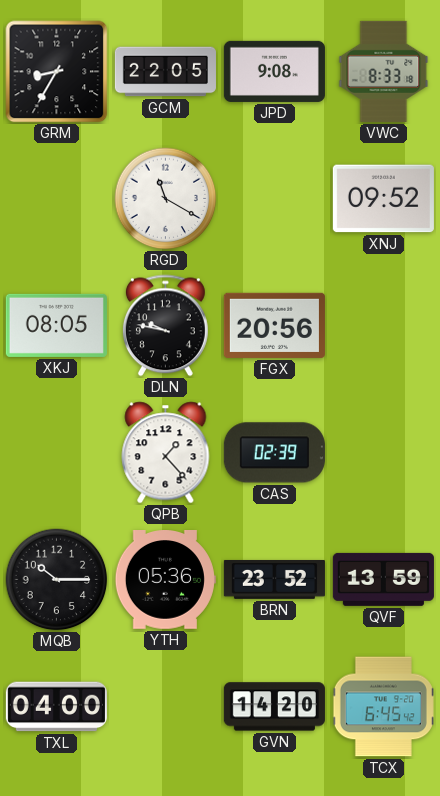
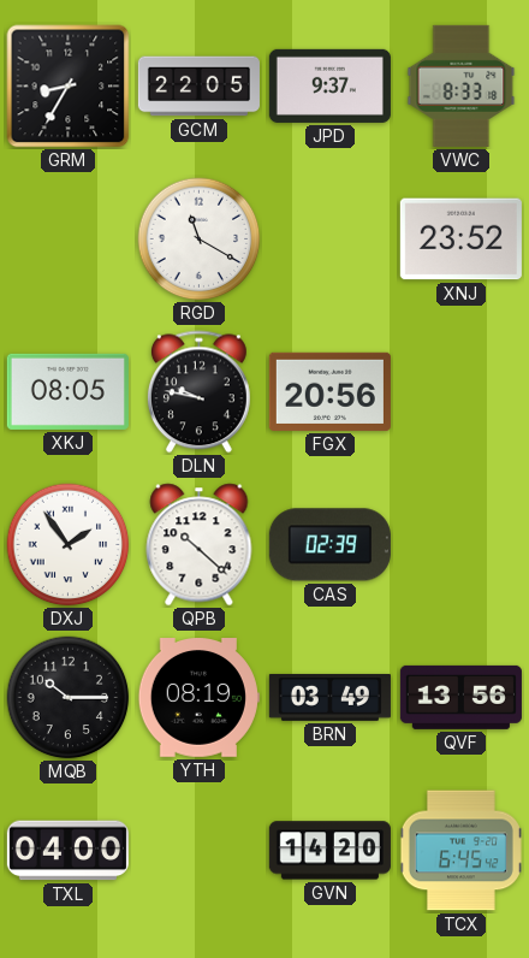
JPD: 9:08 -> 9:37
XNJ: 09:52 -> 23:52
DXJ: none -> 1:54
QPB: 1:23 -> 10:22
YTH: 05:36 -> 08:19
BRN: 23:52 -> 03:49
QVF: 13:59 -> 13:56
